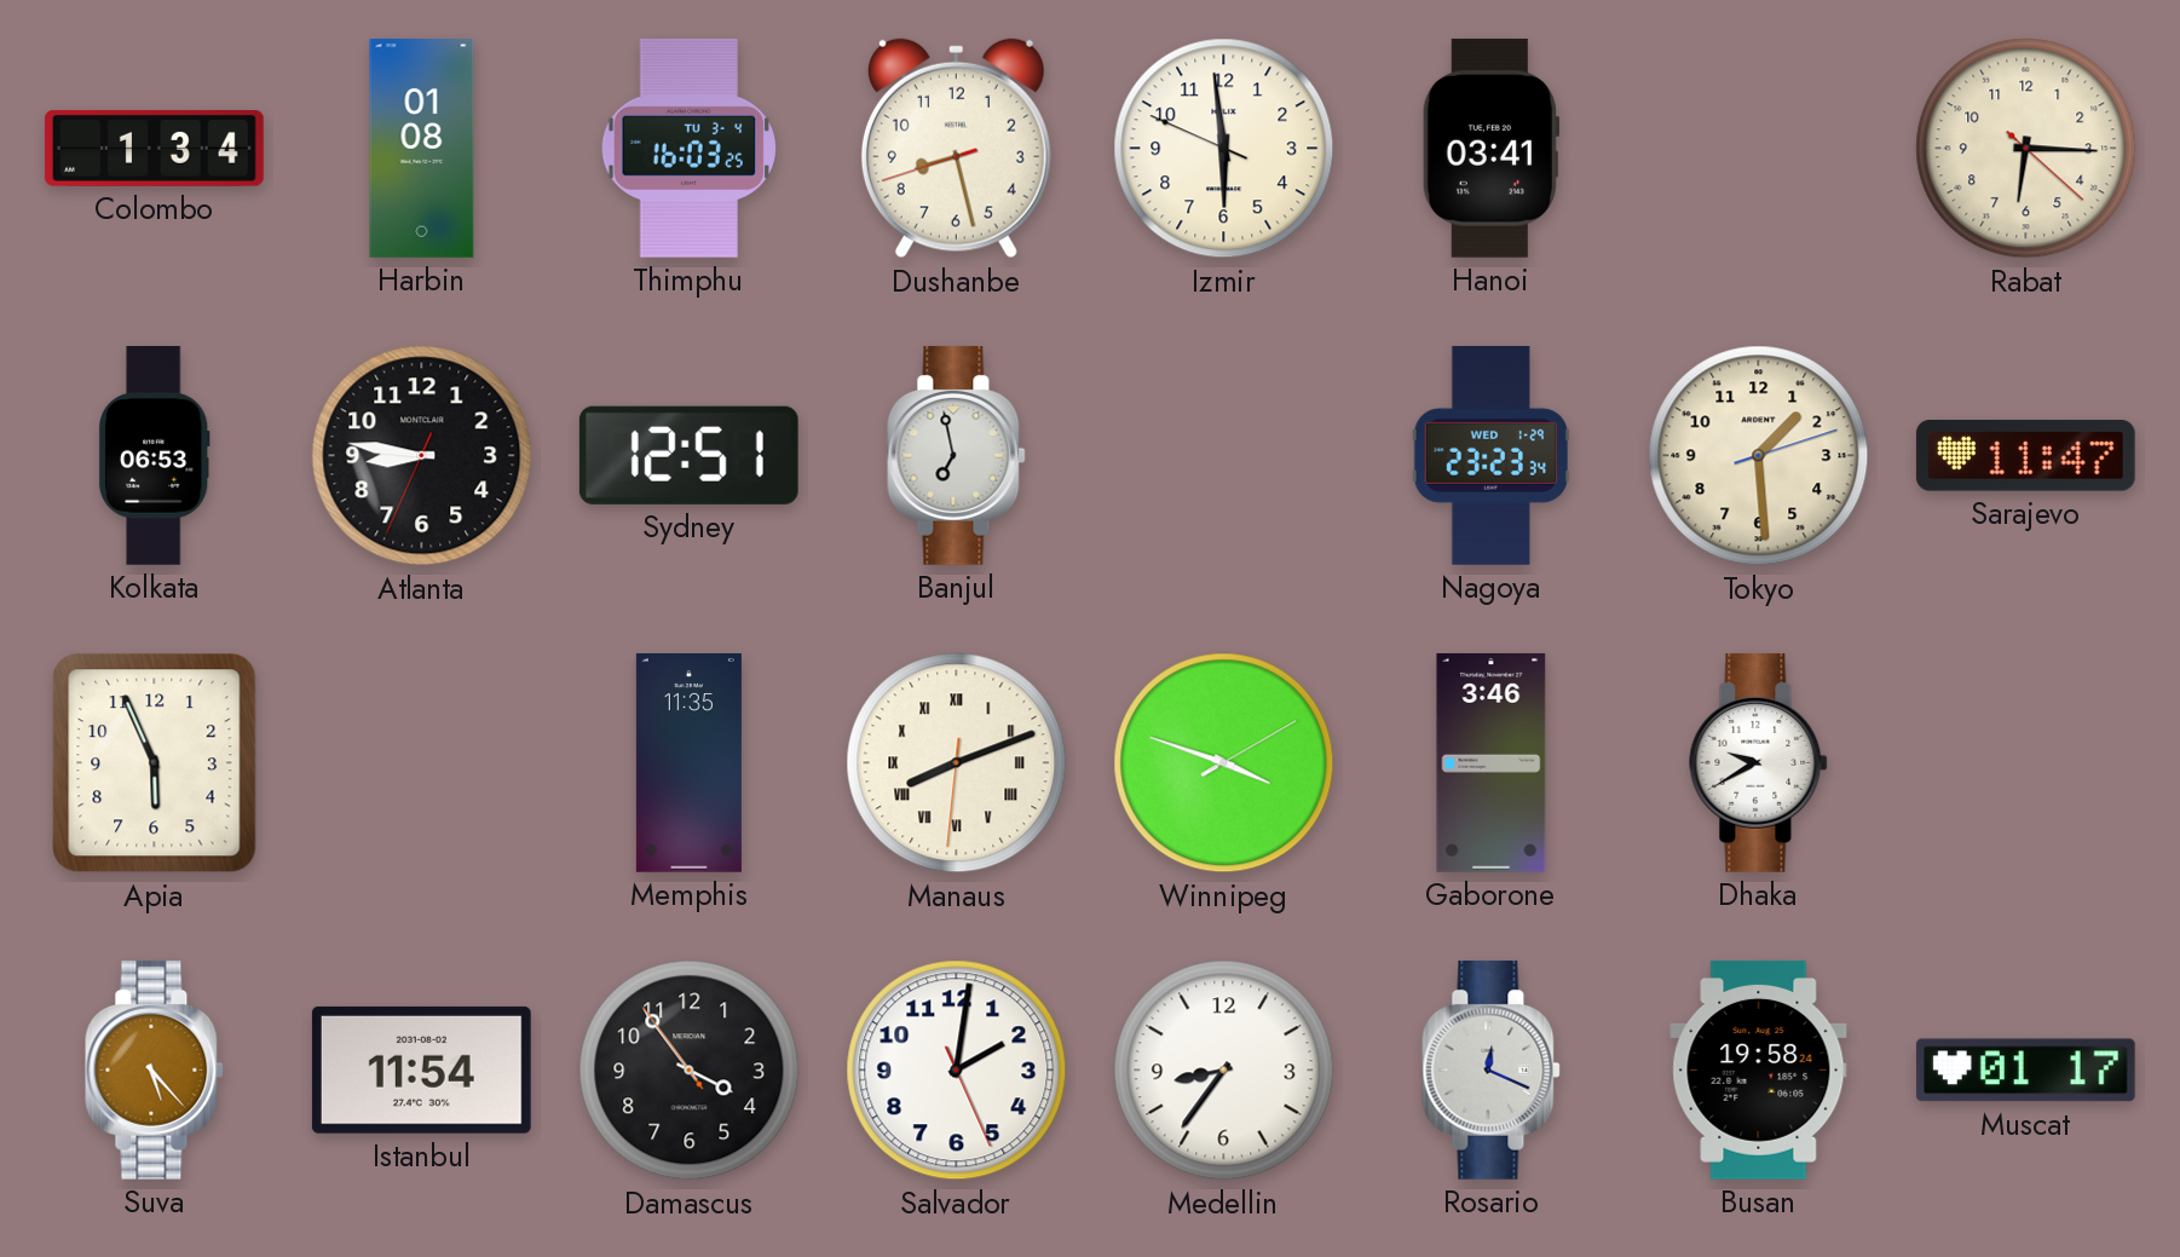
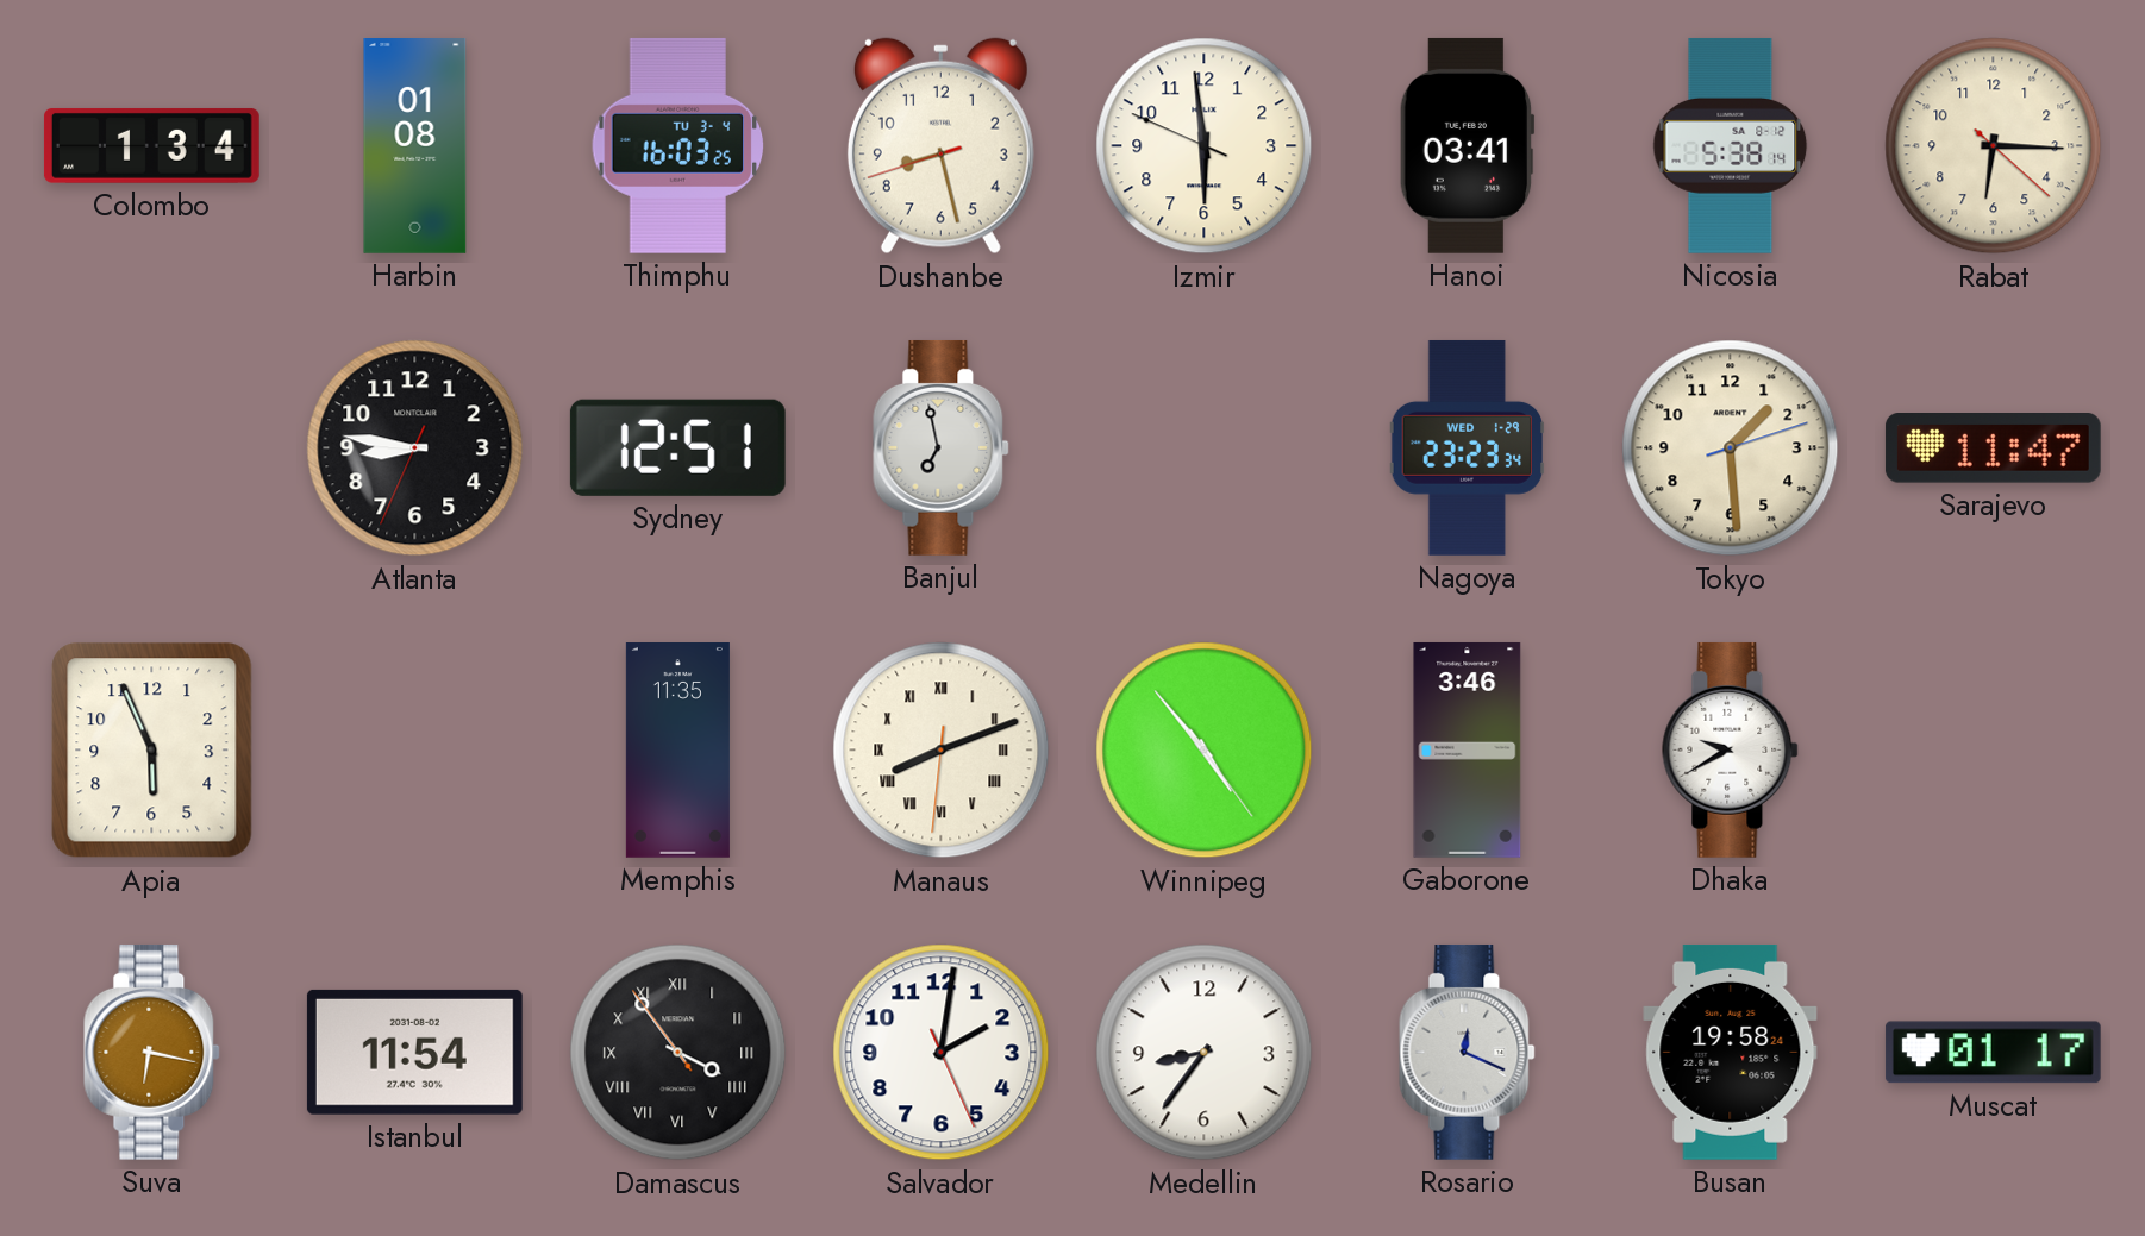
Nicosia: none -> 5:38
Kolkata: 06:53 -> none
Winnipeg: 3:48 -> 4:53
Suva: 5:23 -> 6:17
Damascus numerals: Arabic -> Roman
